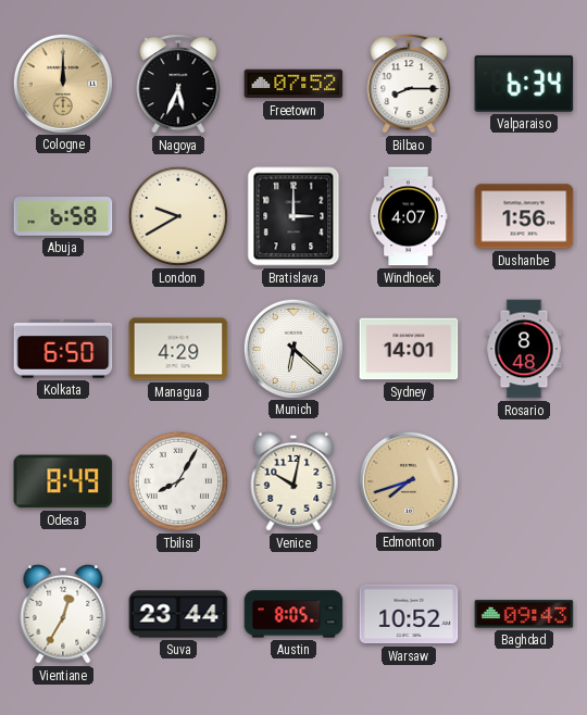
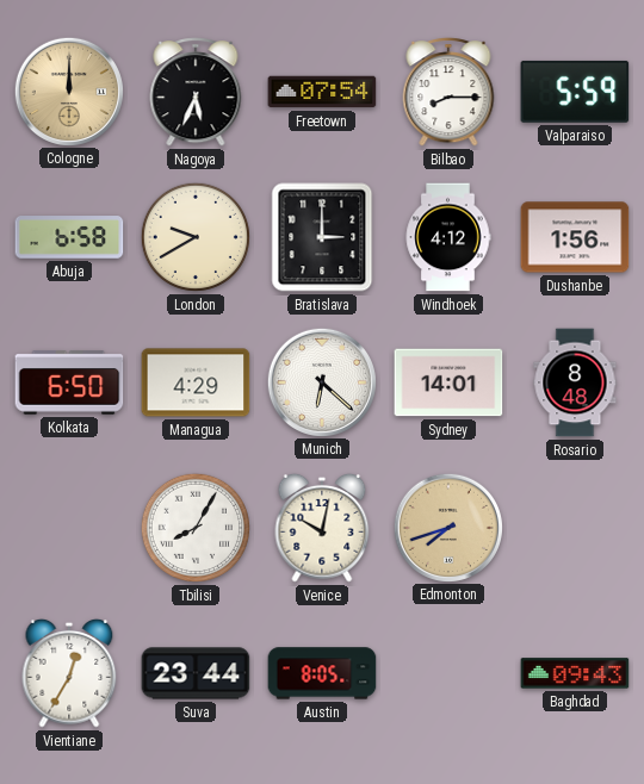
Freetown: 07:52 -> 07:54
Valparaiso: 6:34 -> 5:59
Windhoek: 4:07 -> 4:12
Odesa: 8:49 -> none
Warsaw: 10:52 -> none
